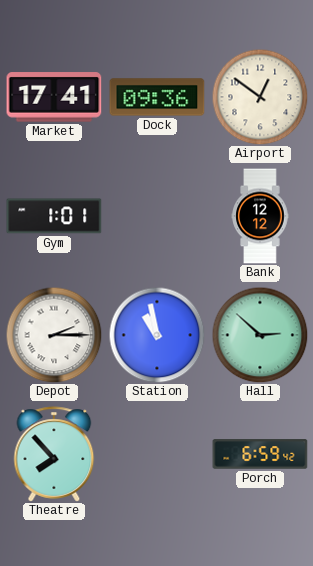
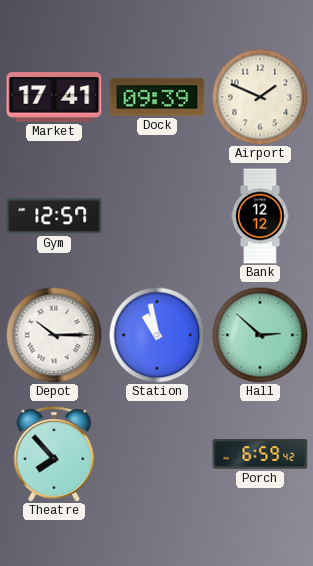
Dock: 09:36 -> 09:39
Airport: 12:51 -> 1:49
Gym: 1:01 -> 12:57
Depot: 2:15 -> 10:15
